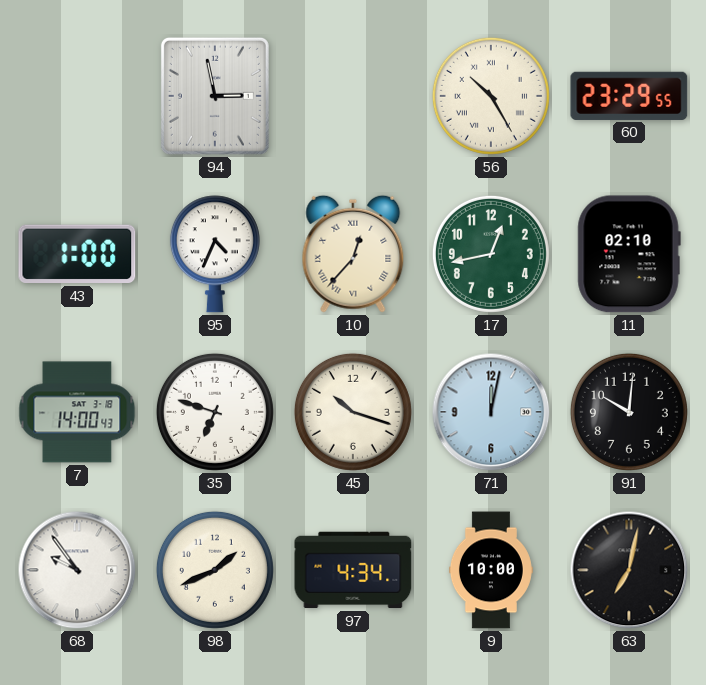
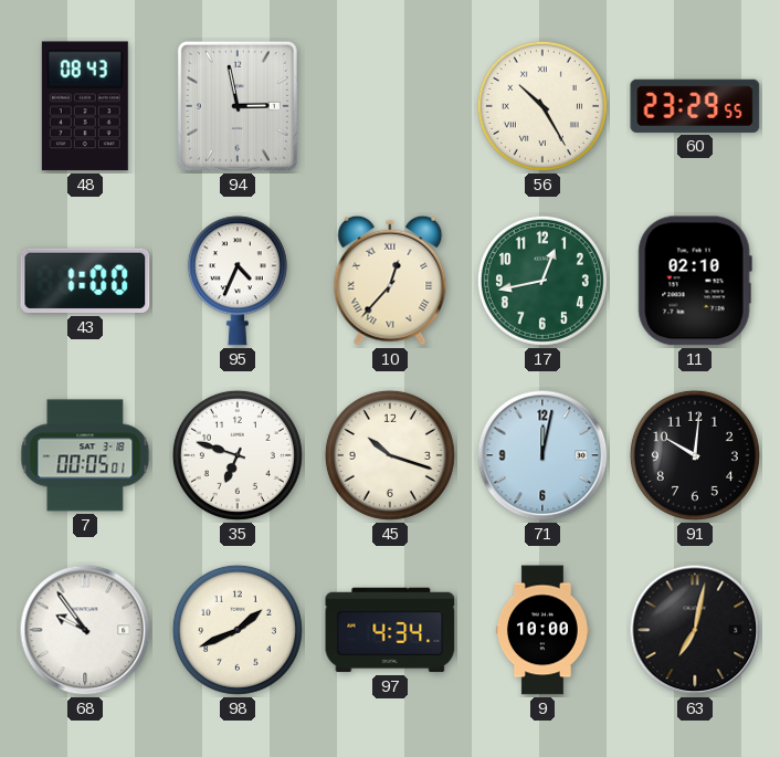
48: none -> 08:43
7: 14:00 -> 00:05
